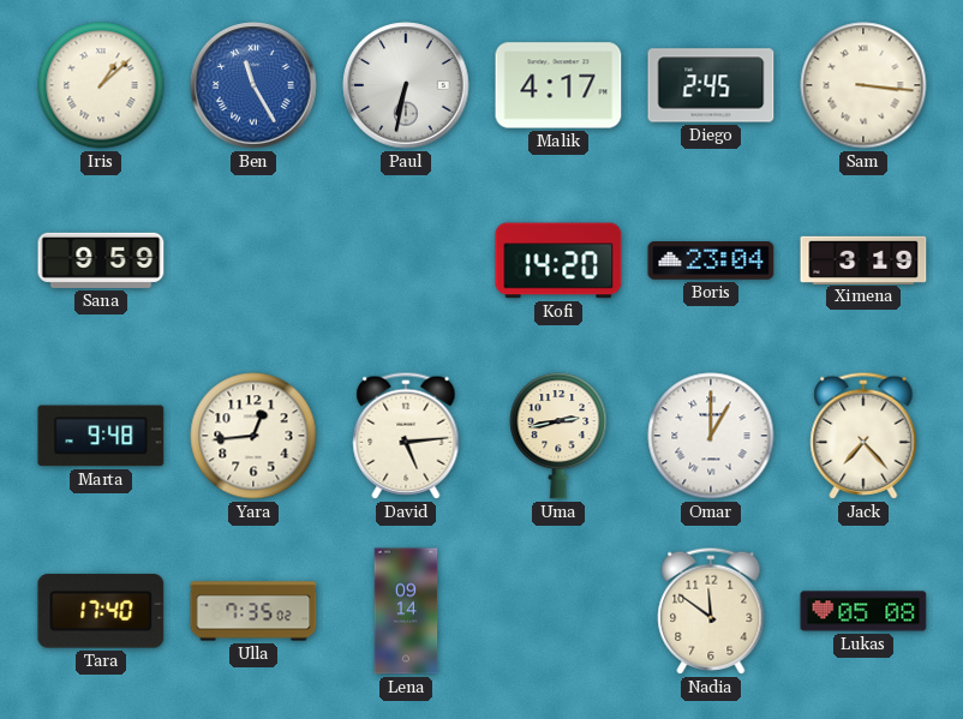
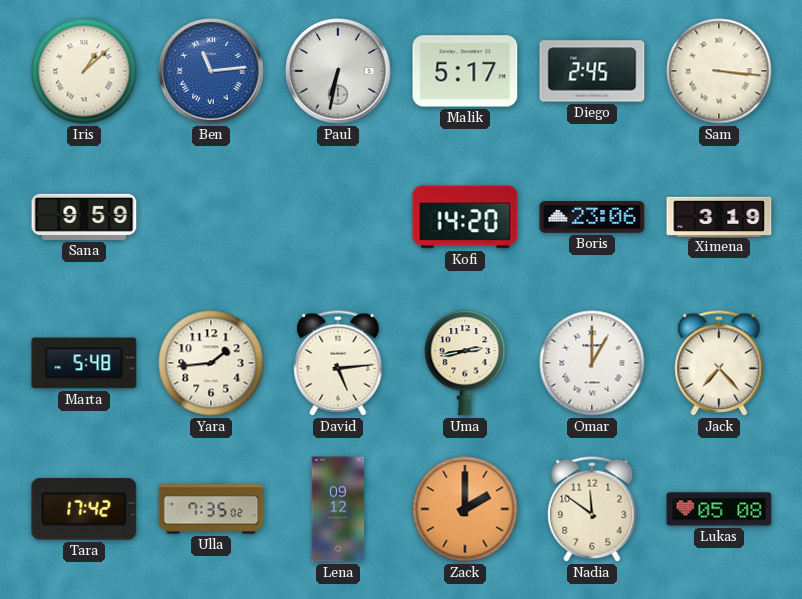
Ben: 11:25 -> 11:14
Malik: 4:17 -> 5:17
Boris: 23:04 -> 23:06
Marta: 9:48 -> 5:48
Yara: 12:44 -> 1:44
Tara: 17:40 -> 17:42
Lena: 09:14 -> 09:12
Zack: none -> 2:00
